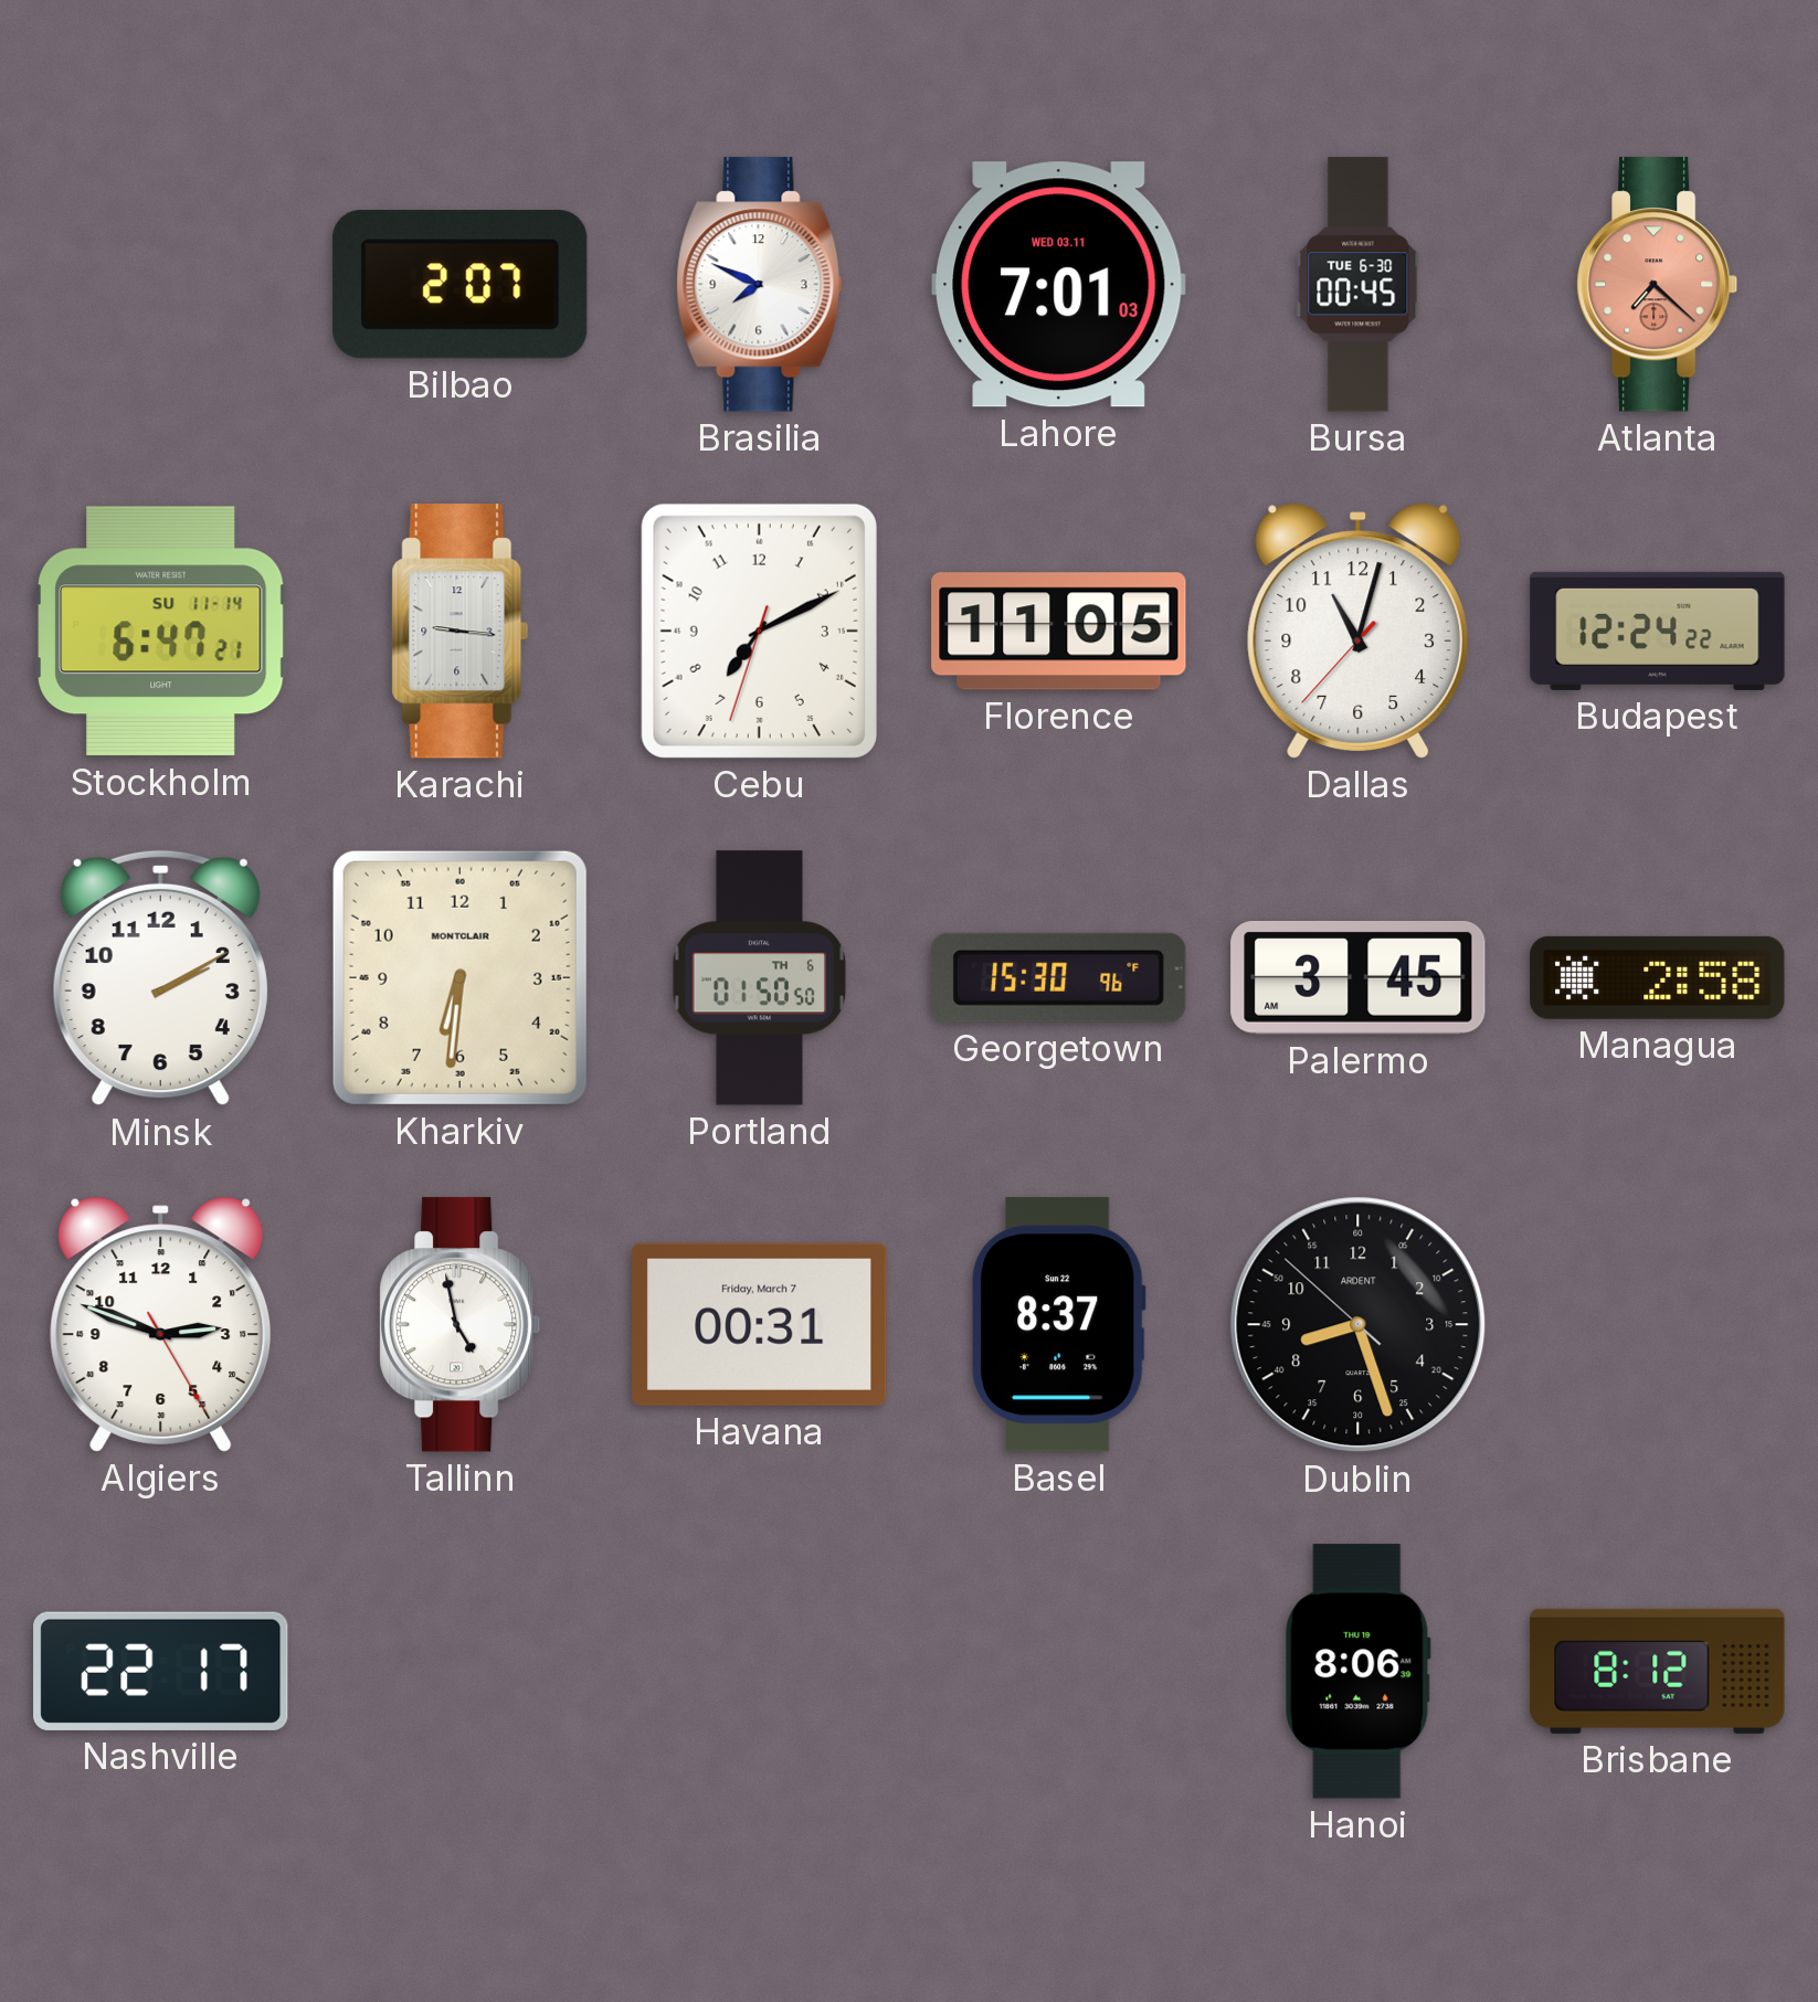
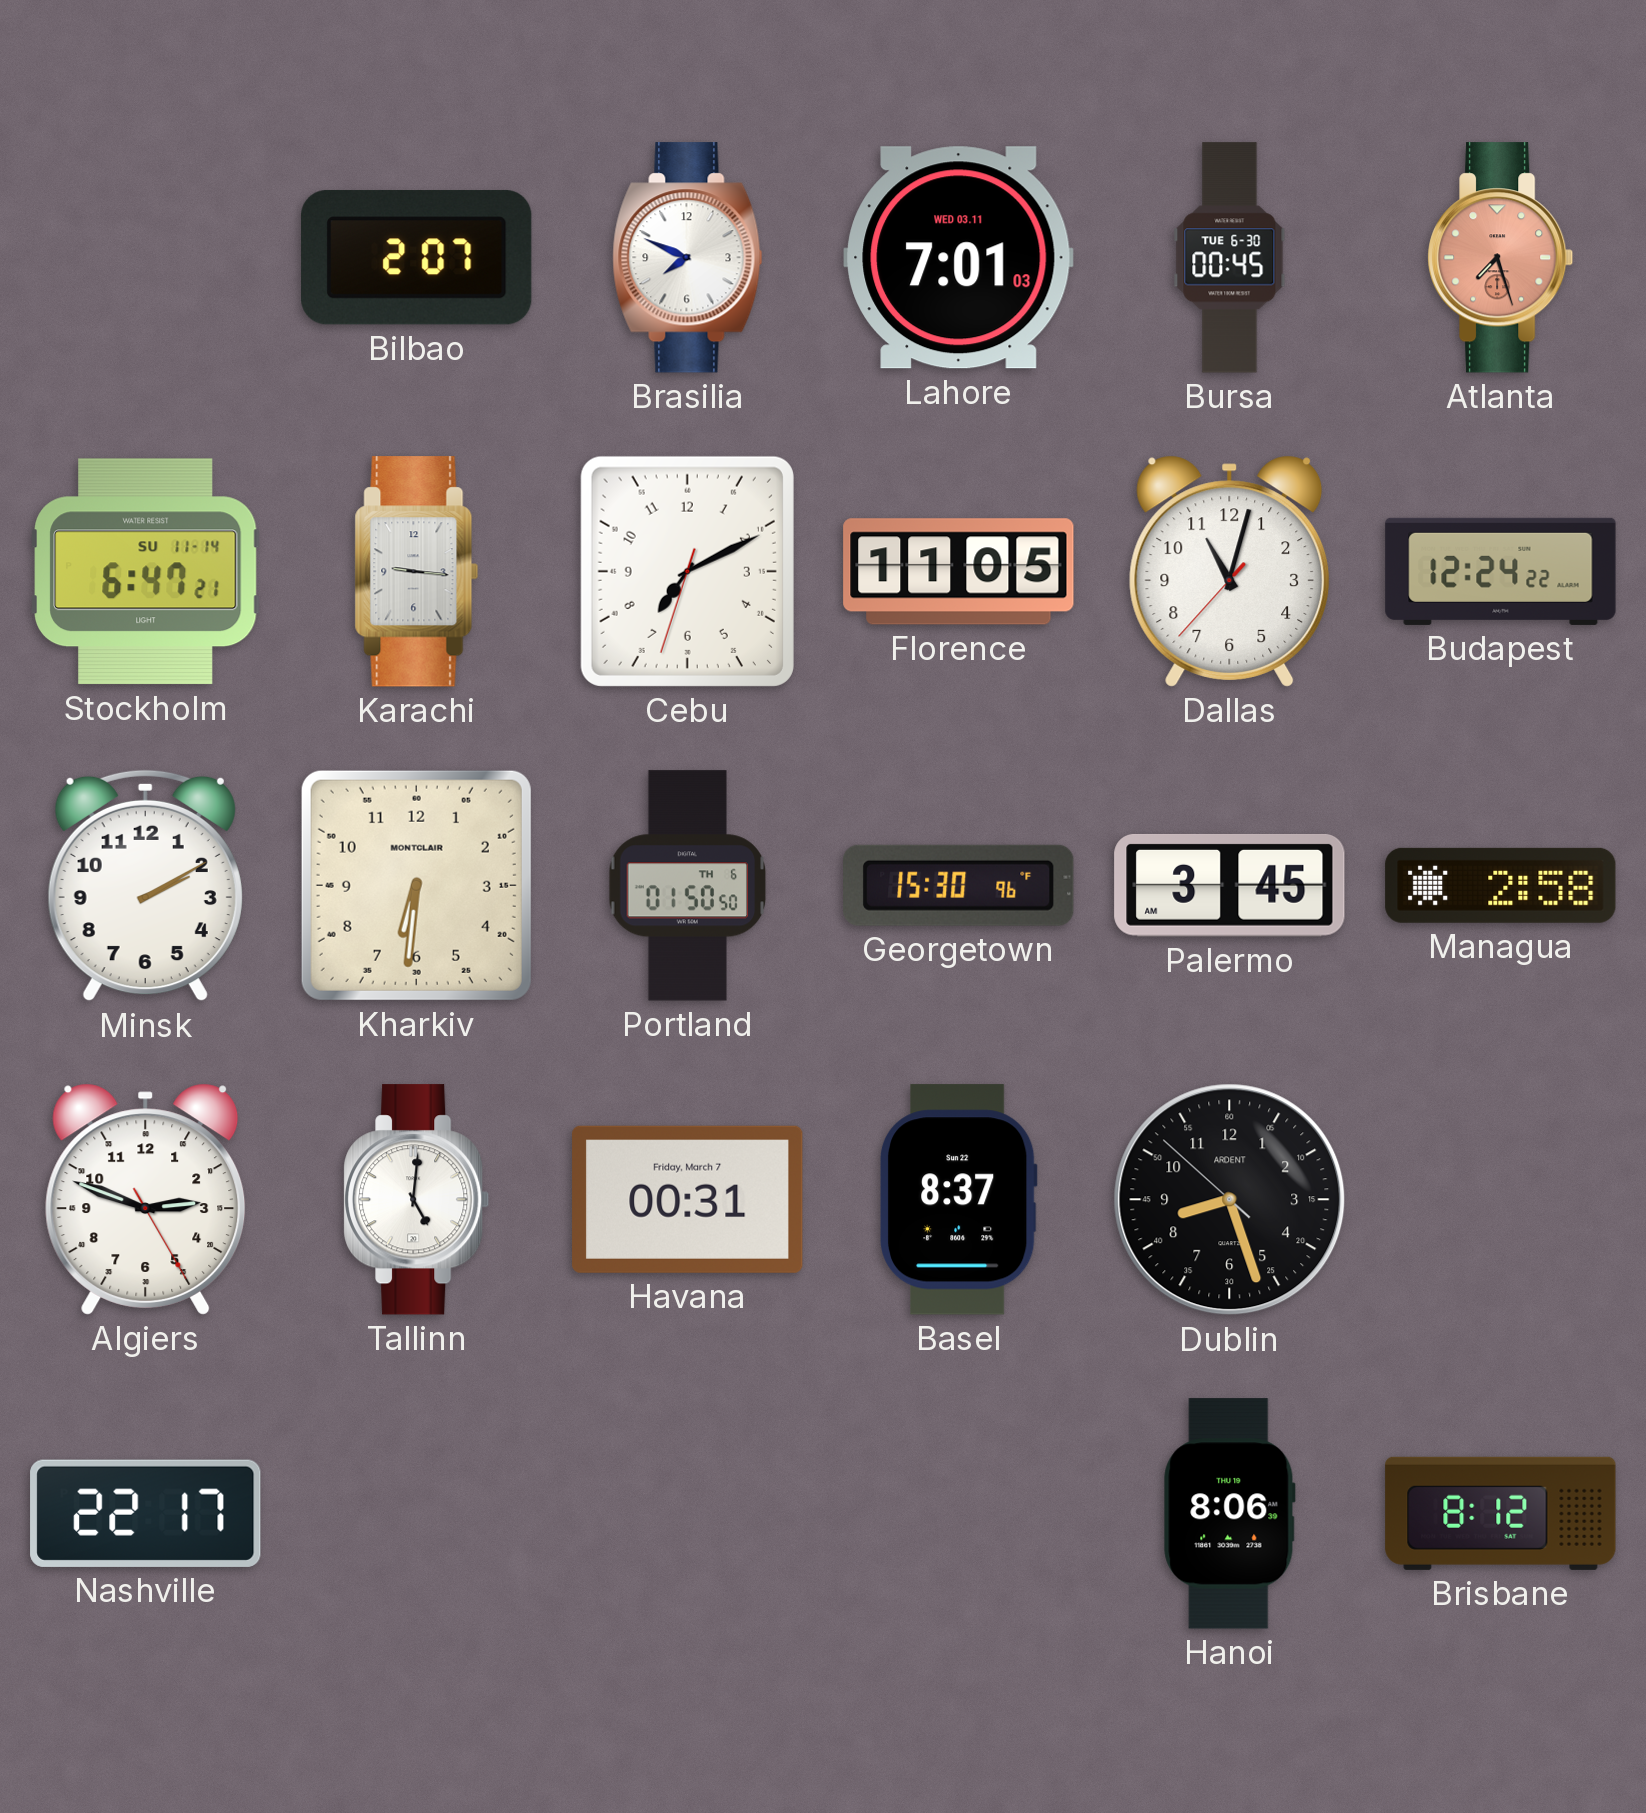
Atlanta: 7:22 -> 7:27
Tallinn: 4:58 -> 5:01
